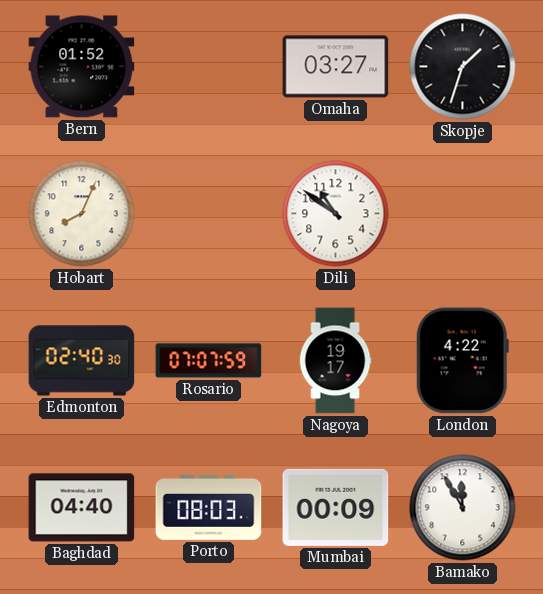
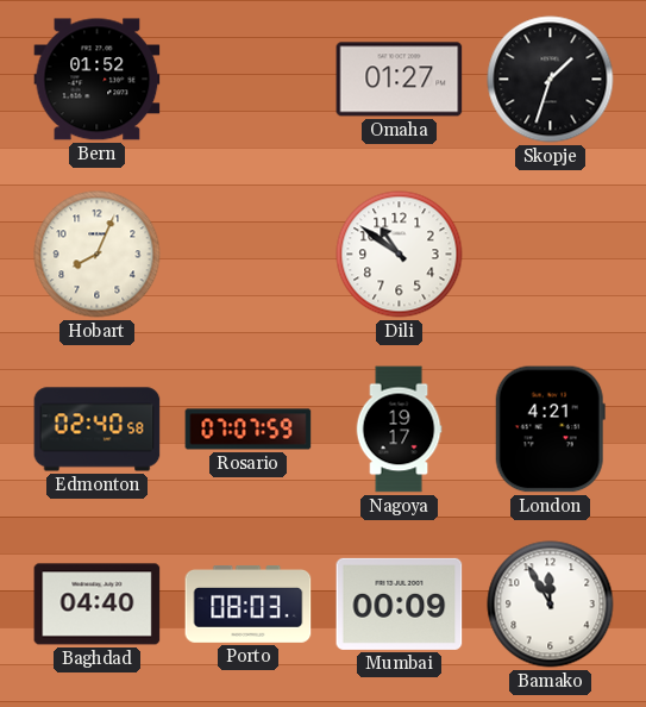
Omaha: 03:27 -> 01:27
Edmonton: 02:40:30 -> 02:40:58
London: 4:22 -> 4:21
